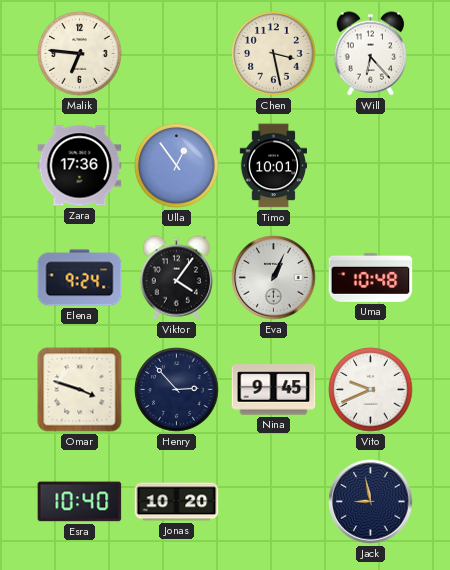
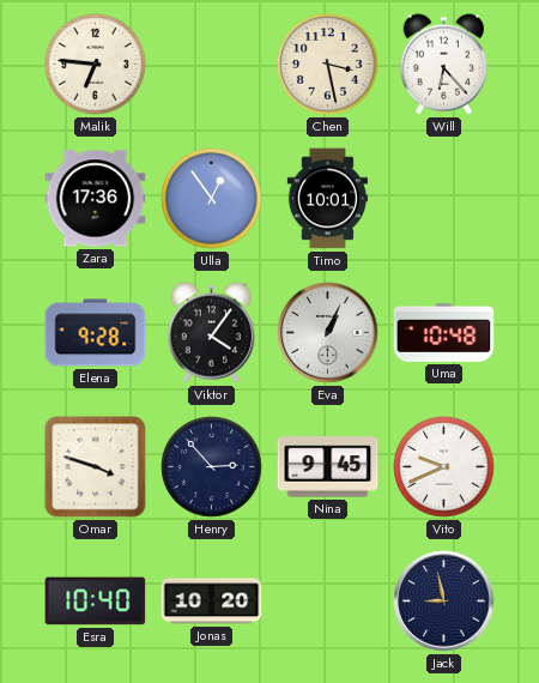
Elena: 9:24 -> 9:28
